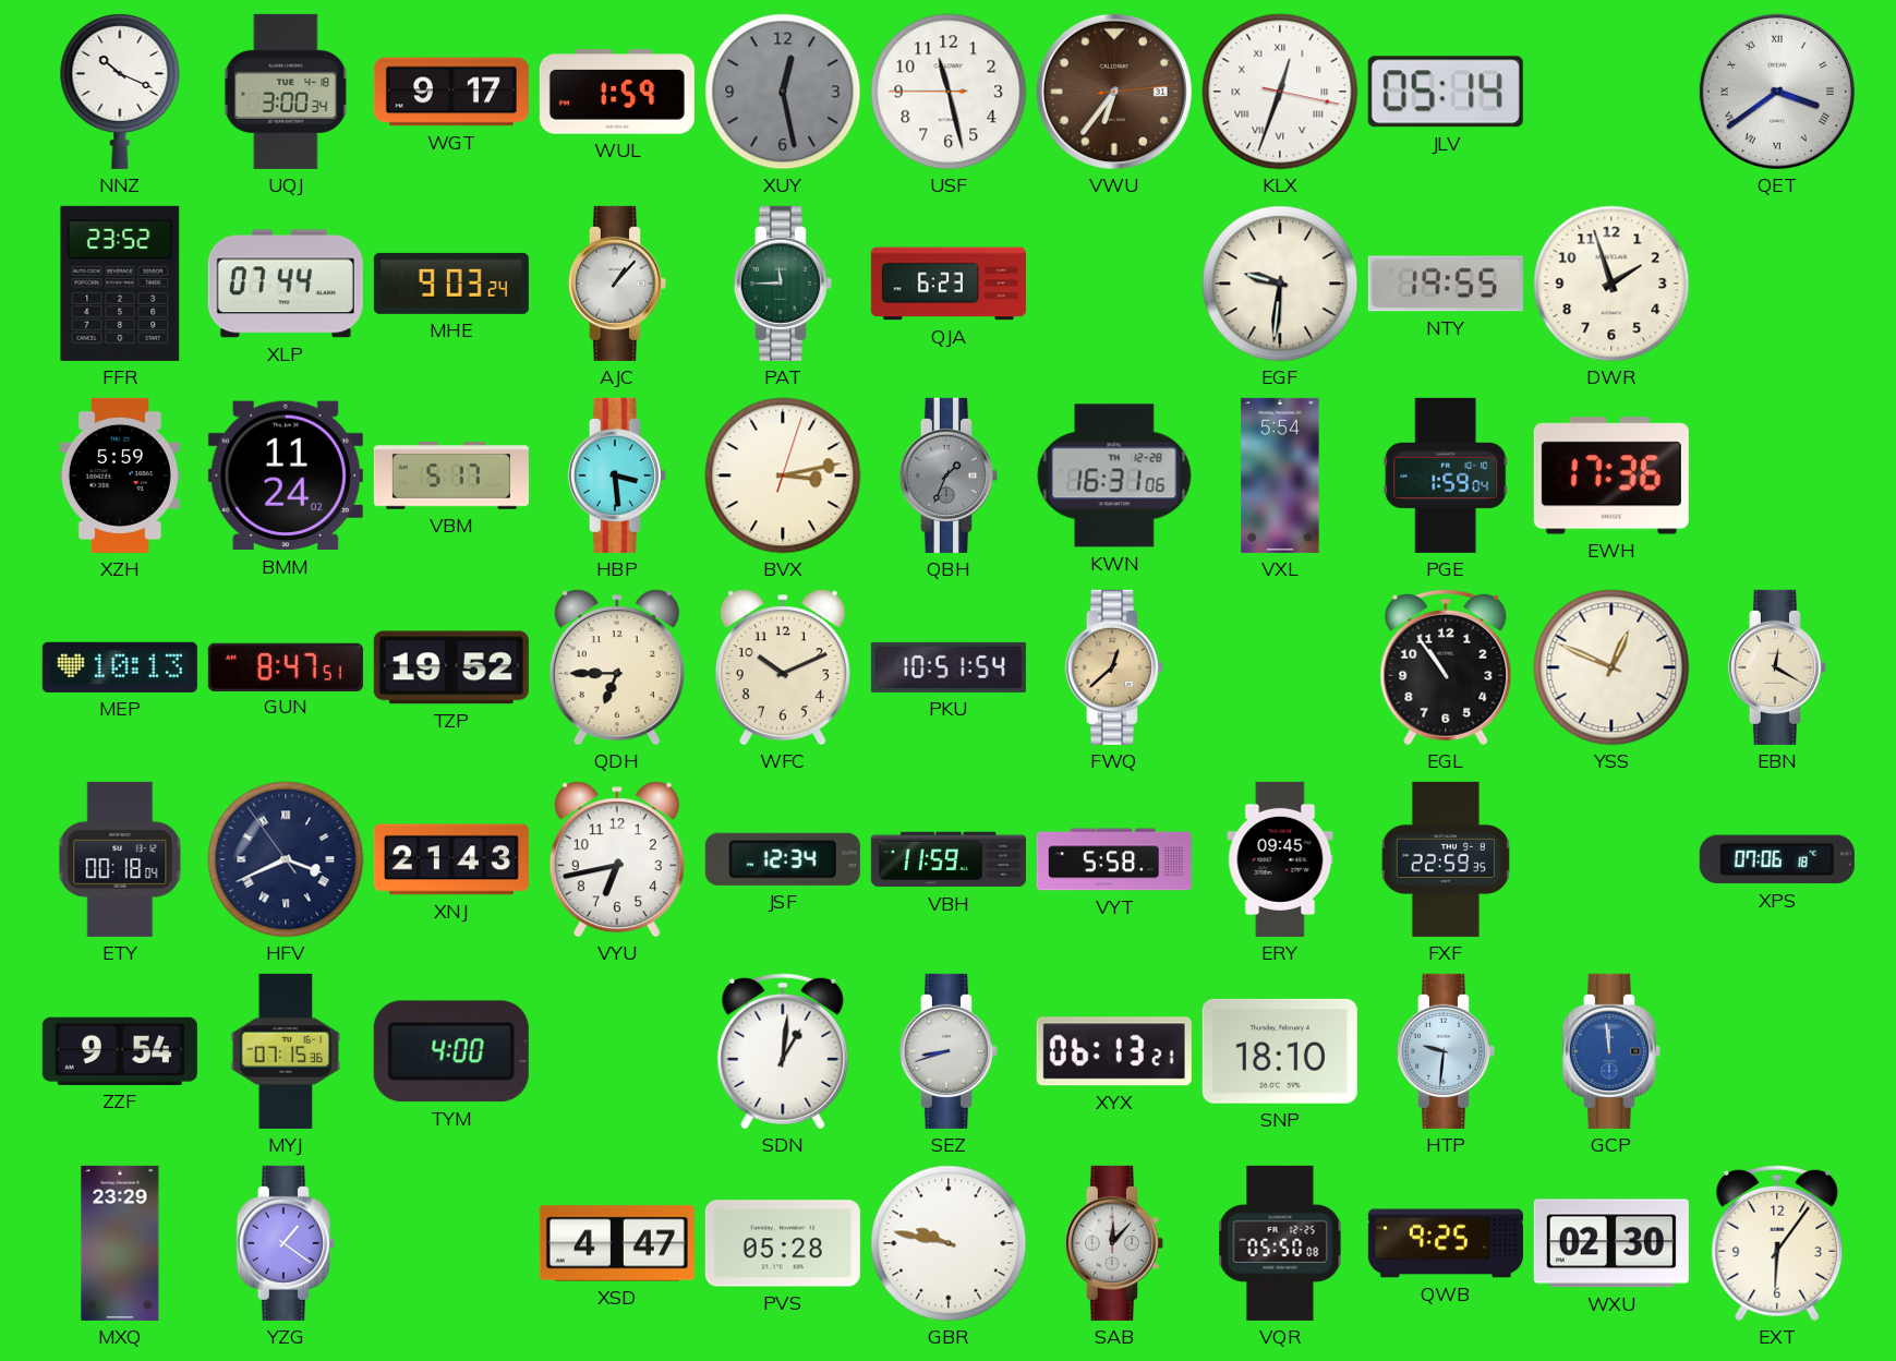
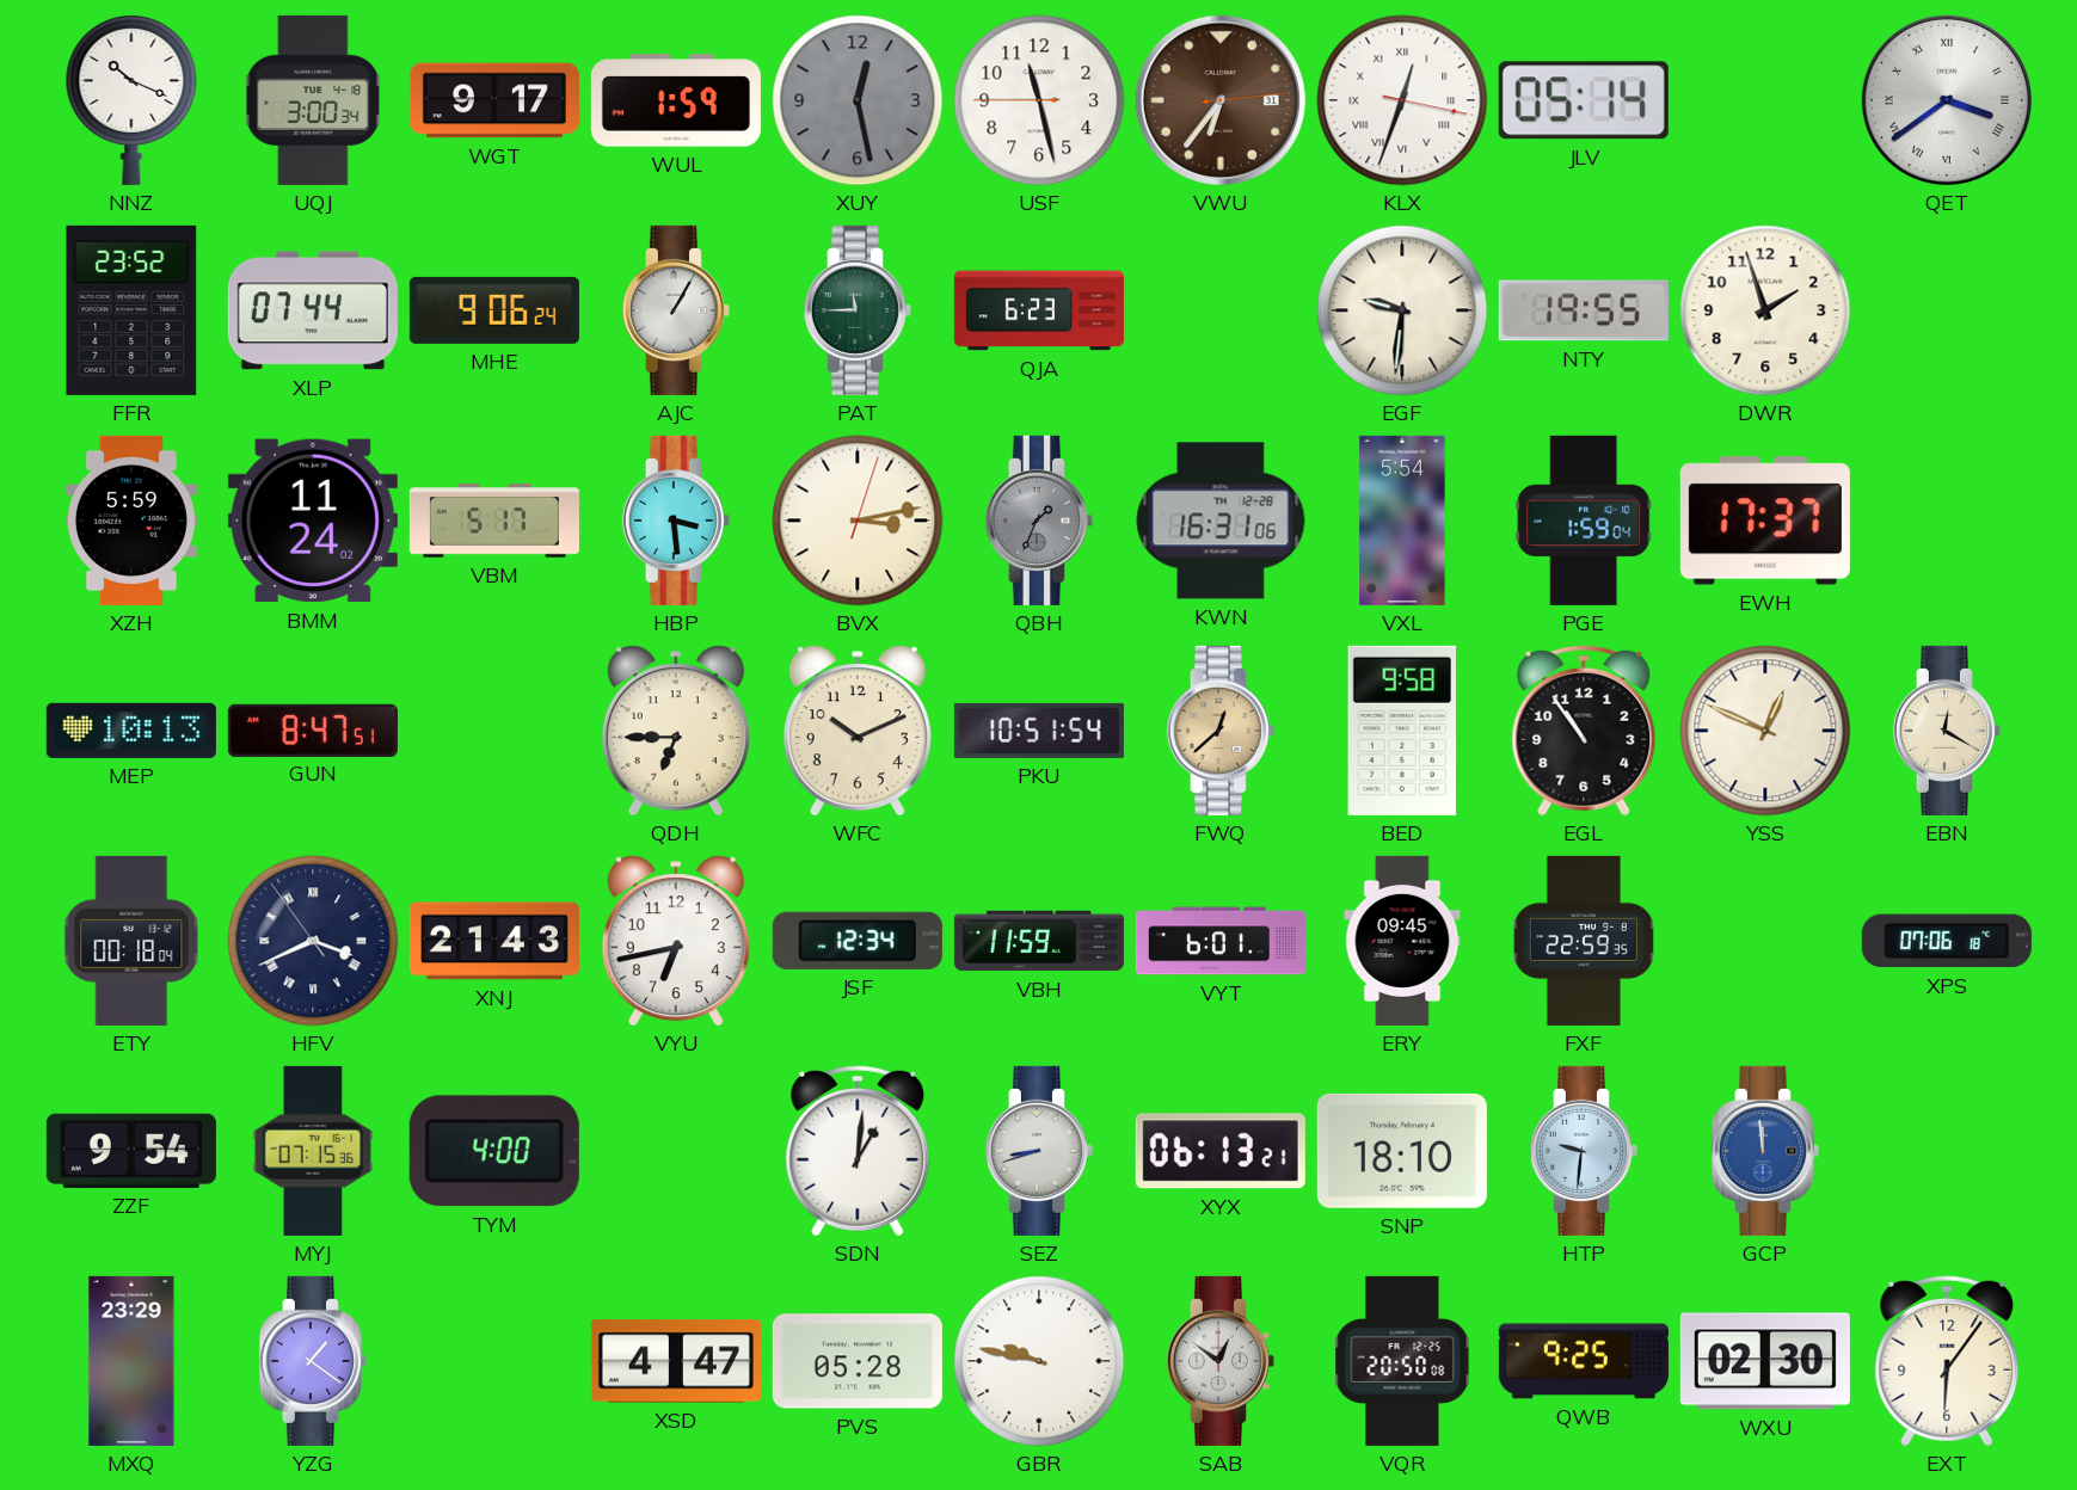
MHE: 9:03 -> 9:06
AJC: 1:07 -> 1:05
EWH: 17:36 -> 17:37
TZP: 19:52 -> none
BED: none -> 9:58
VYT: 5:58 -> 6:01
SAB: 12:07 -> 12:51
VQR: 05:50 -> 20:50
